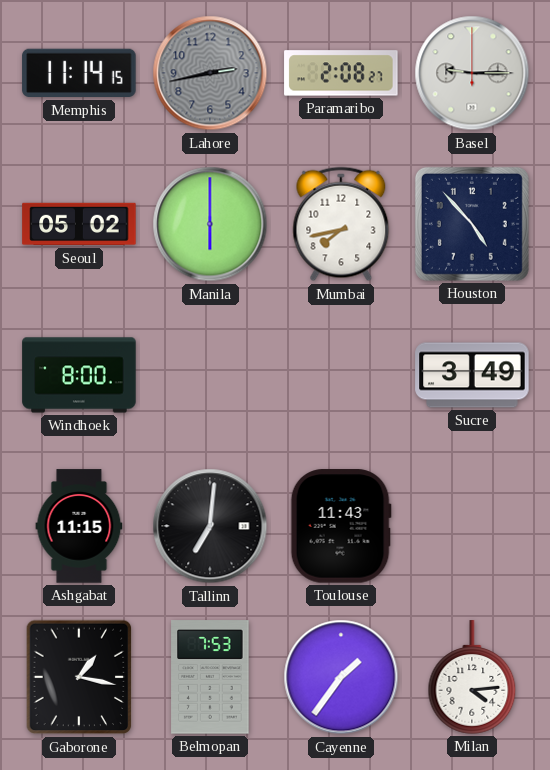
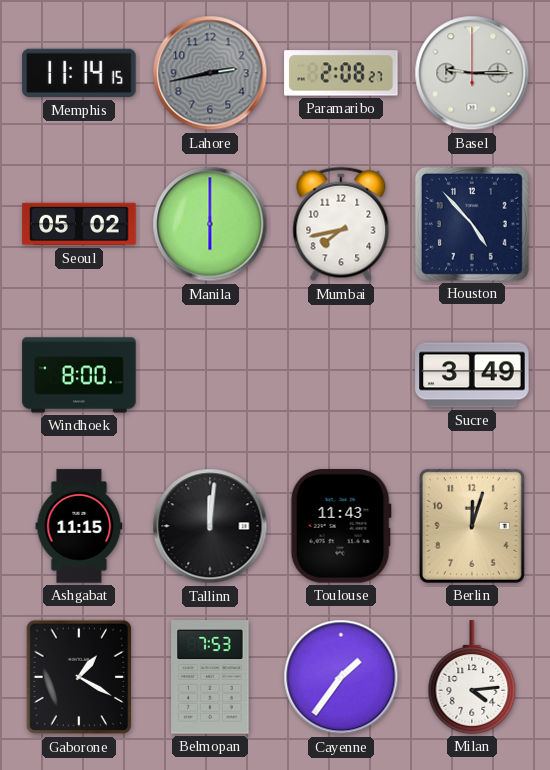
Tallinn: 7:01 -> 12:01
Berlin: none -> 12:03
Gaborone: 1:17 -> 1:20
